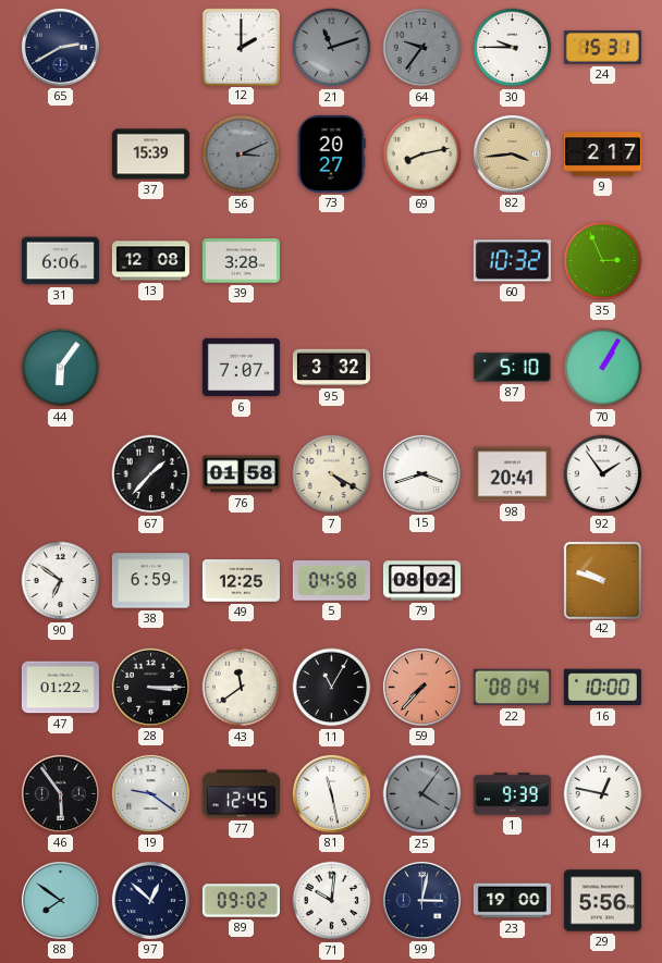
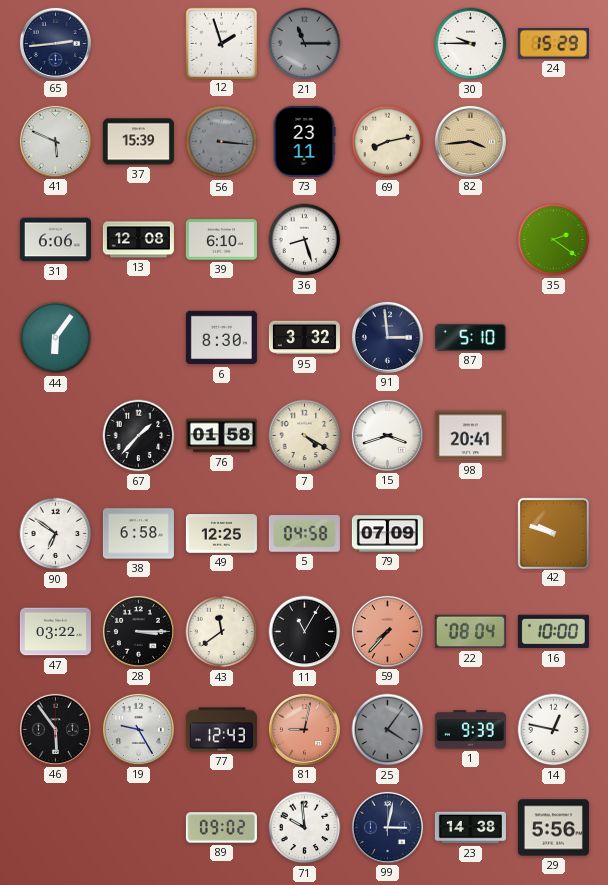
65: 2:40 -> 2:44
12: 2:00 -> 1:57
21: 11:12 -> 11:15
64: 9:36 -> none
24: 15:31 -> 15:29
41: none -> 5:49
56: 3:11 -> 3:16
73: 20:27 -> 23:11
9: 2:17 -> none
39: 3:28 -> 6:10
36: none -> 8:27
60: 10:32 -> none
35: 2:56 -> 2:21
6: 7:07 -> 8:30
91: none -> 2:59
70: 1:05 -> none
92: 1:54 -> none
38: 6:59 -> 6:58
79: 08:02 -> 07:09
47: 01:22 -> 03:22
19: 9:21 -> 9:25
77: 12:45 -> 12:43
81: 11:28 -> 9:02
81 dial: white -> salmon
88: 7:51 -> none
97: 12:52 -> none
71: 10:01 -> 9:59
23: 19:00 -> 14:38
